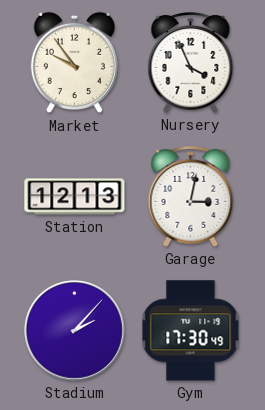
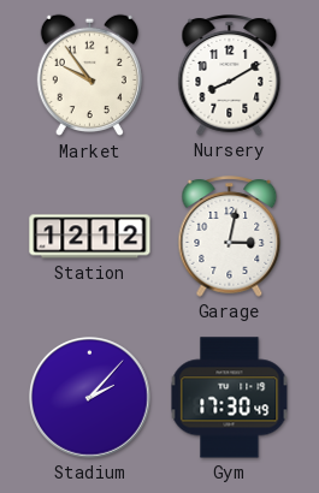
Nursery: 3:56 -> 8:10
Station: 12:13 -> 12:12
